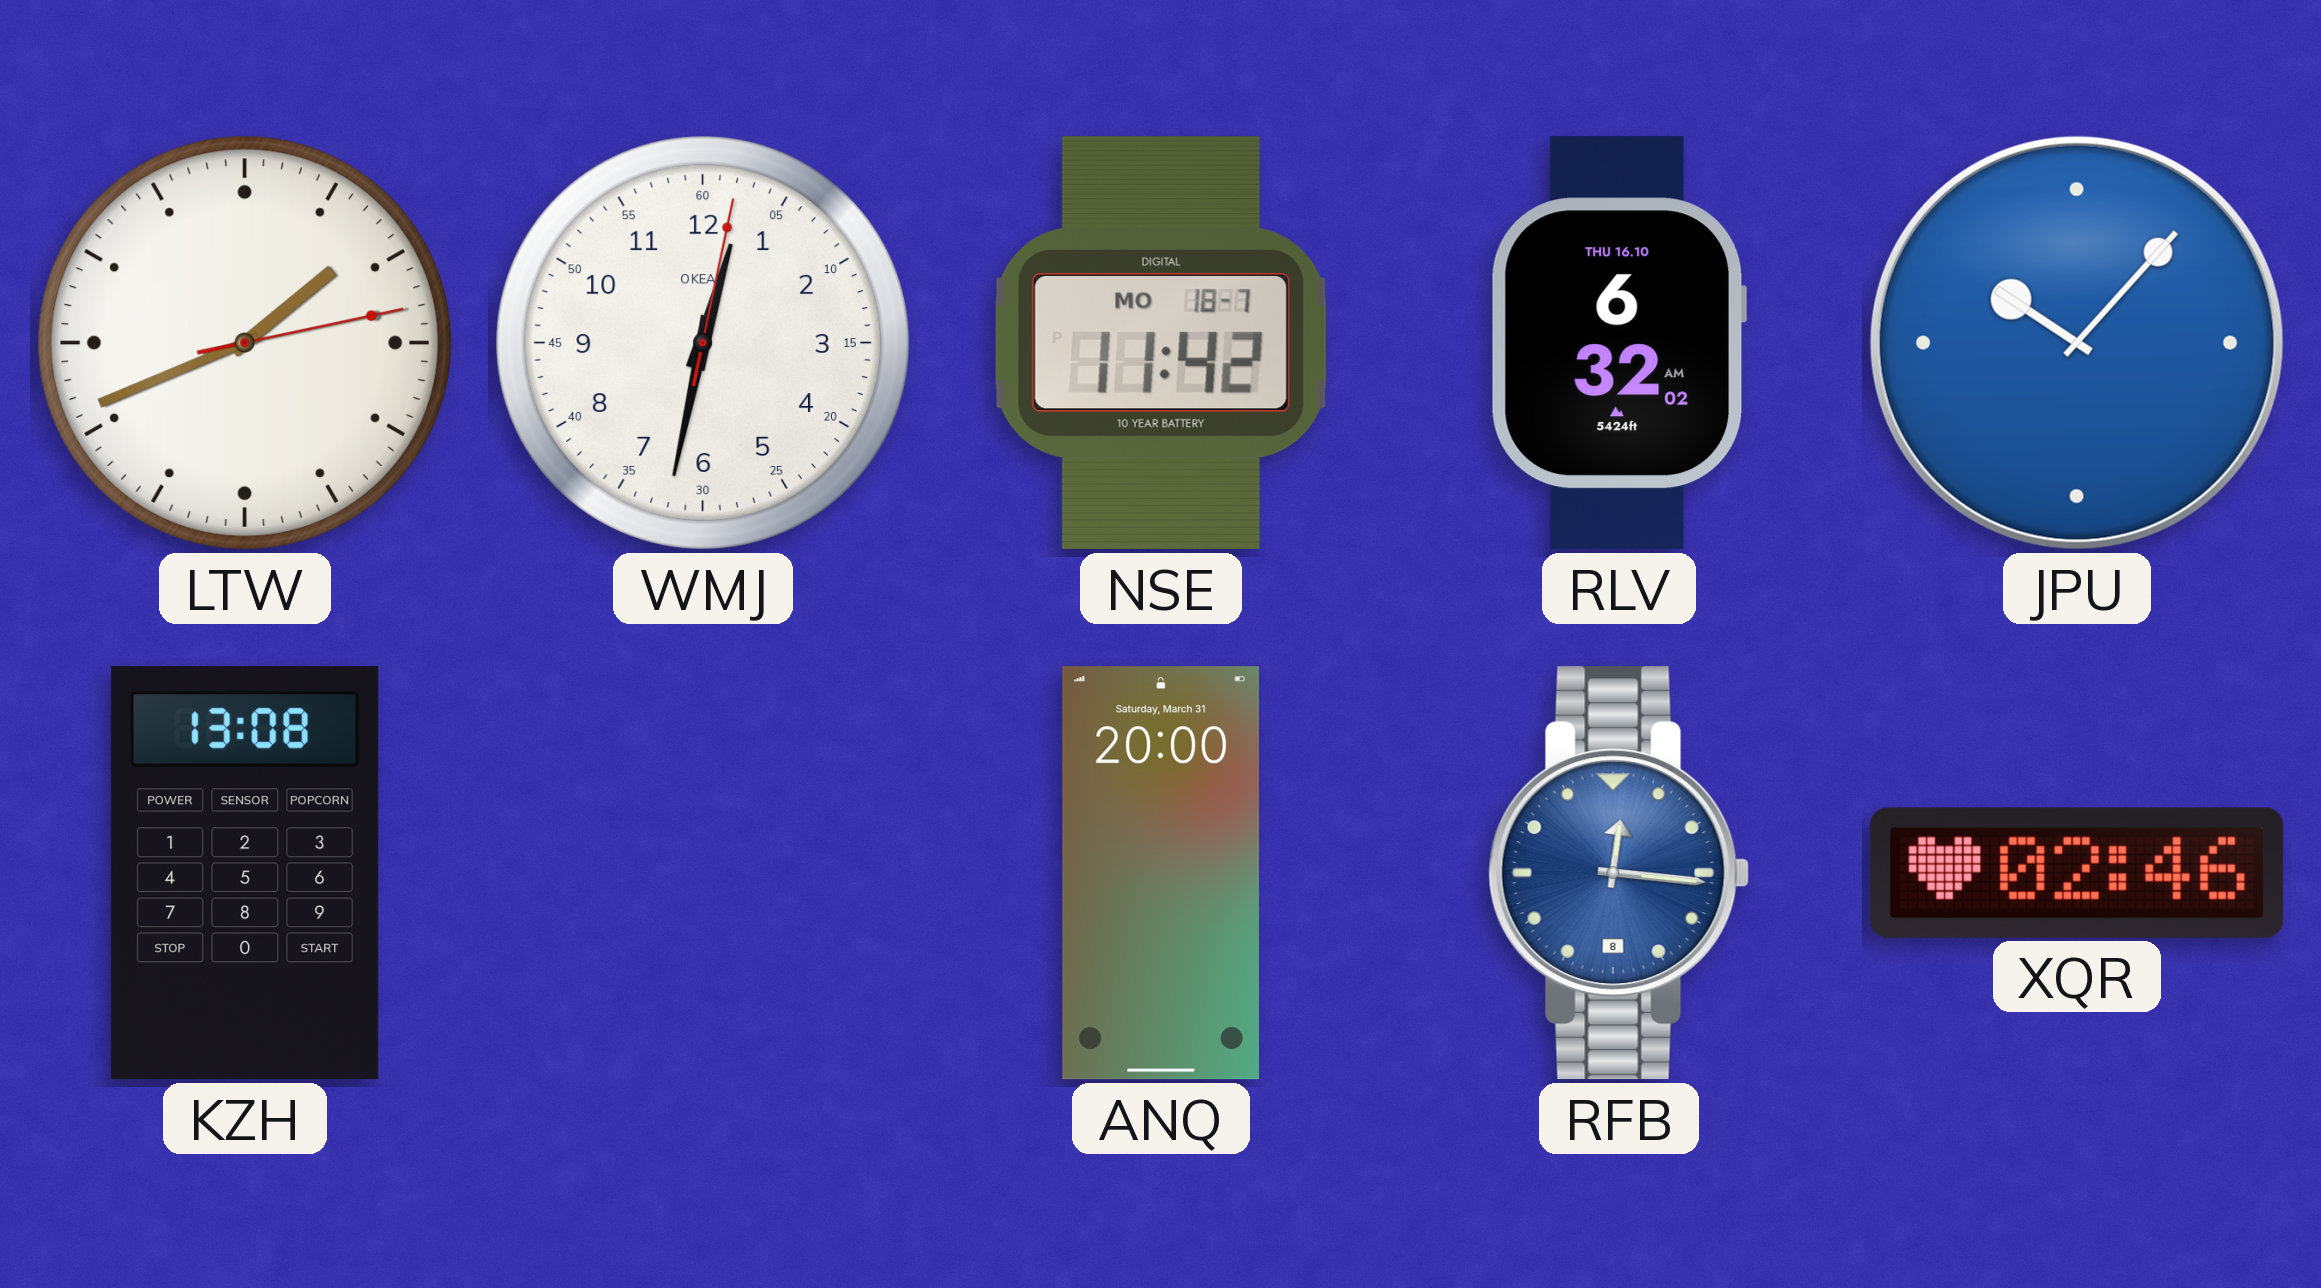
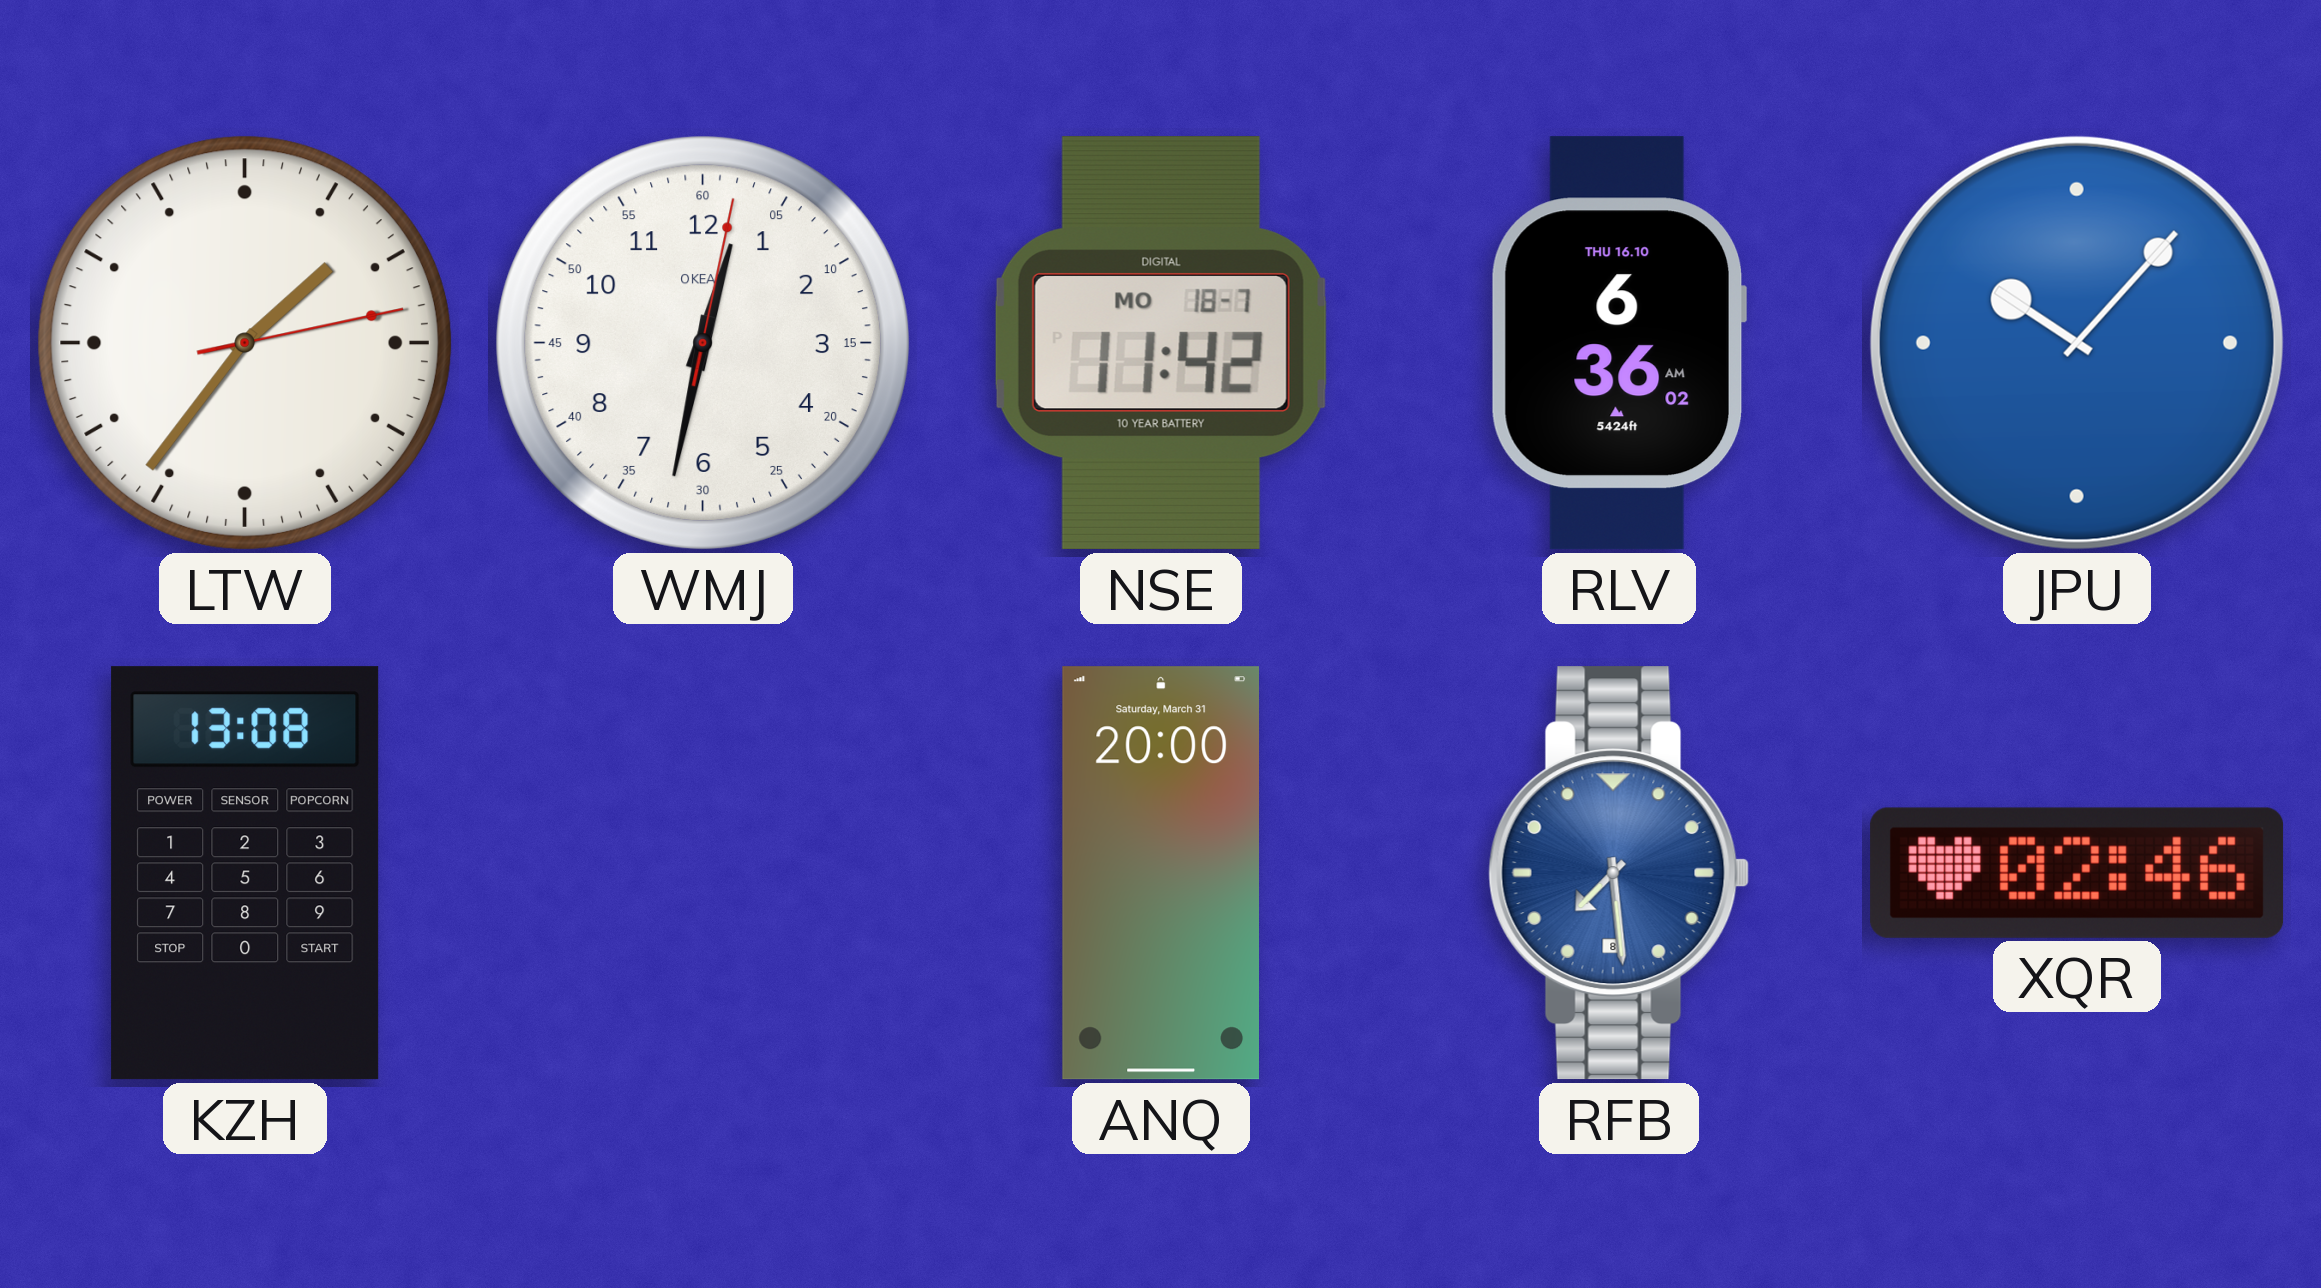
LTW: 1:41 -> 1:36
RLV: 6:32 -> 6:36
RFB: 12:16 -> 7:29
